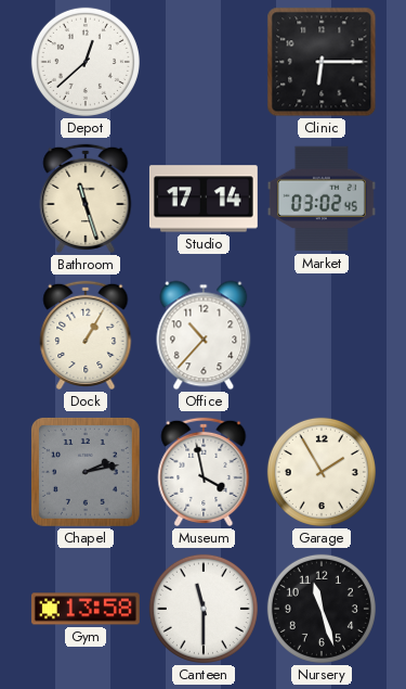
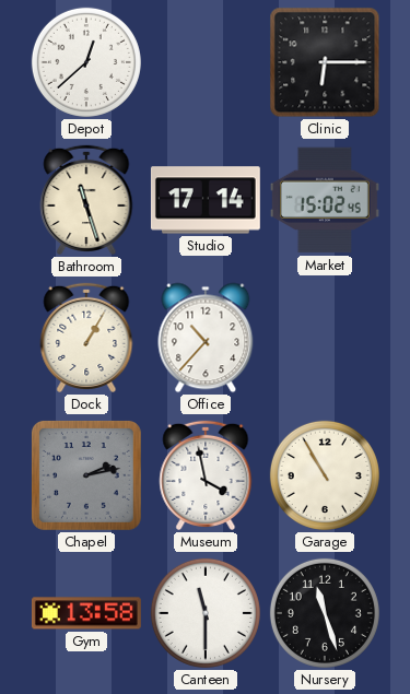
Market: 03:02 -> 15:02
Garage: 1:55 -> 10:55
